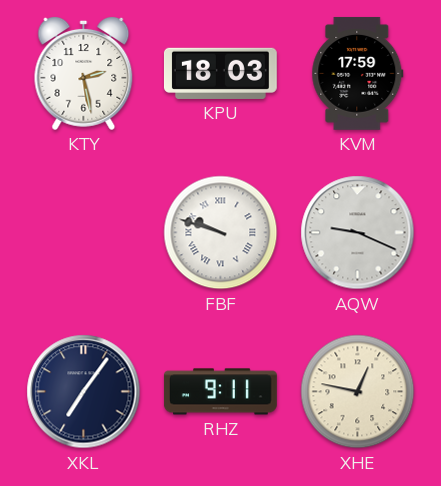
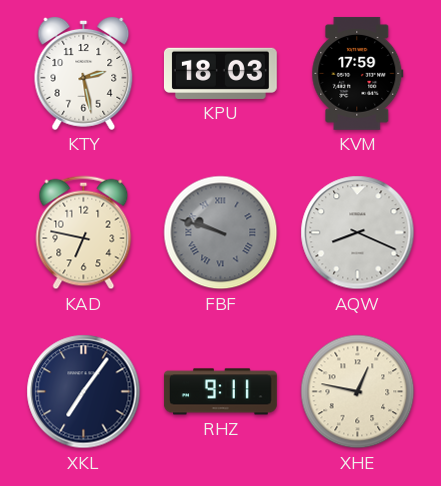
KAD: none -> 6:47
FBF dial: white -> grey
AQW: 9:19 -> 8:19
